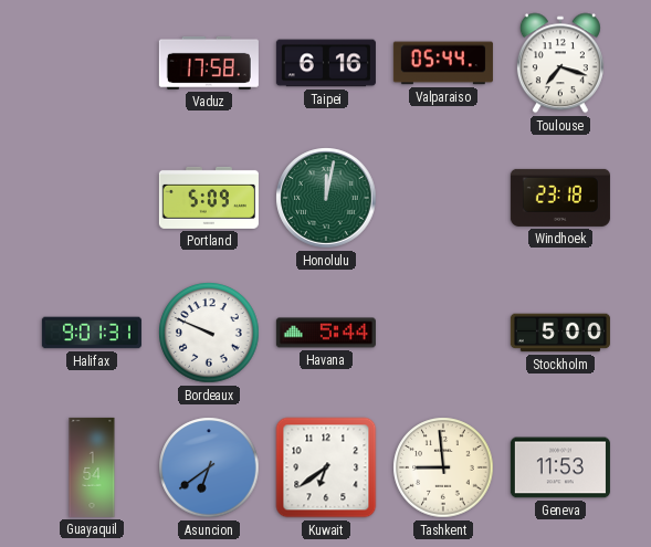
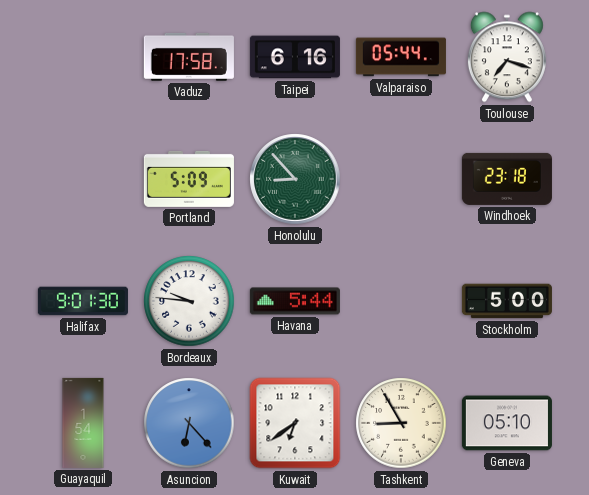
Honolulu: 12:02 -> 8:53
Halifax: 9:01:31 -> 9:01:30
Bordeaux: 9:49 -> 9:46
Asuncion: 6:39 -> 6:23
Tashkent: 8:59 -> 8:55
Geneva: 11:53 -> 05:10
